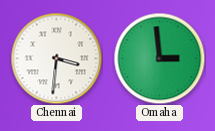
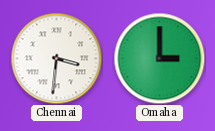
Omaha: 2:59 -> 3:00
